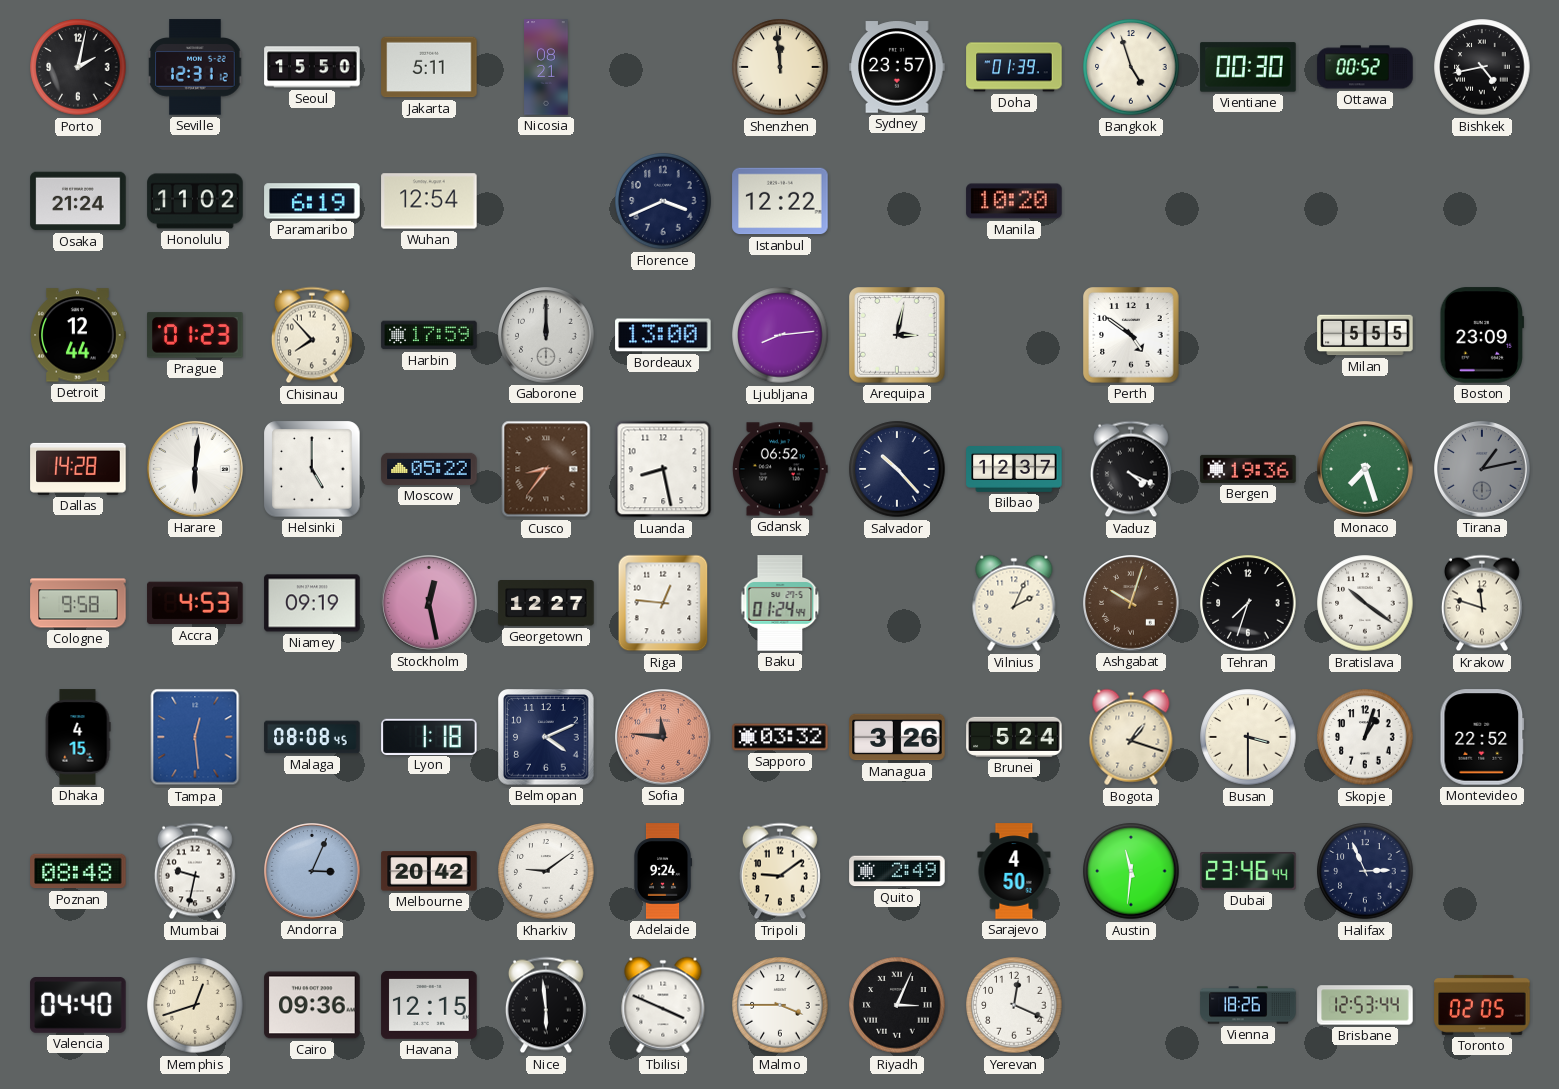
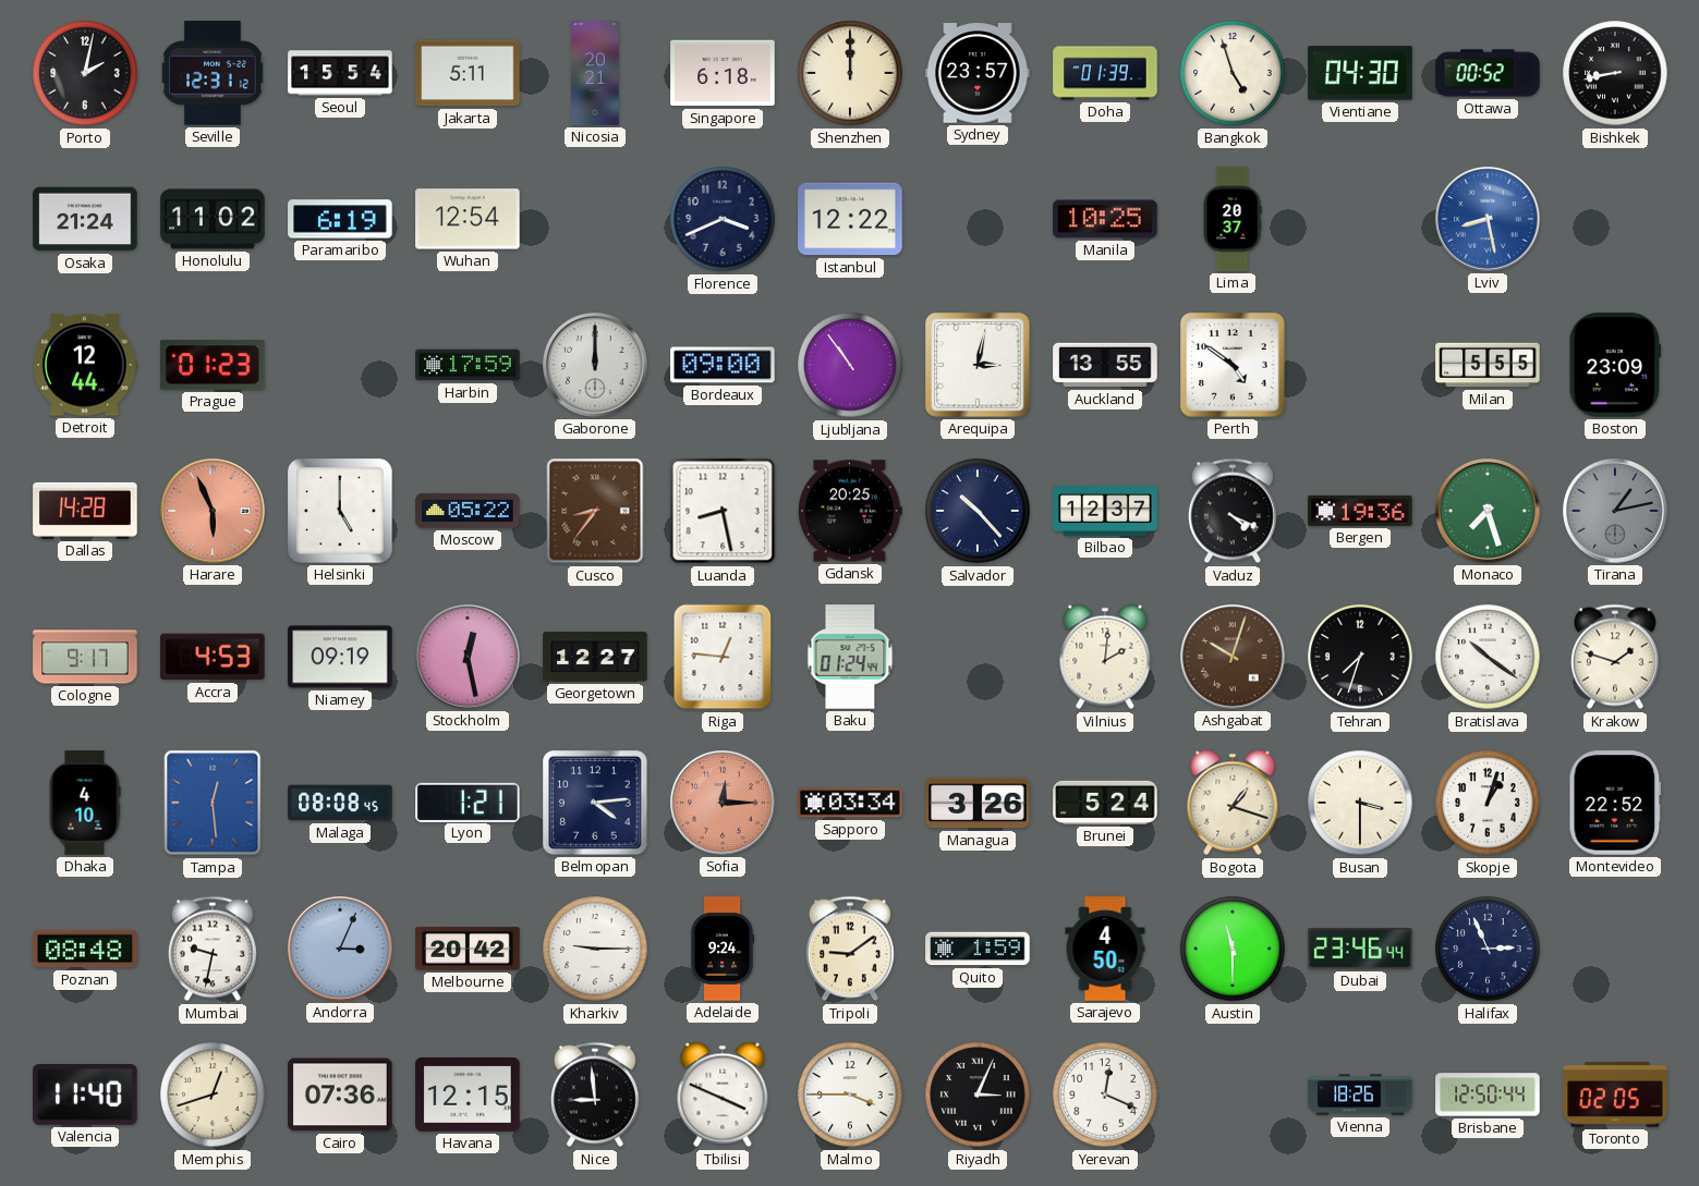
Seoul: 15:50 -> 15:54
Nicosia: 08:21 -> 20:21
Singapore: none -> 6:18
Shenzhen: 11:59 -> 12:00
Vientiane: 00:30 -> 04:30
Bishkek: 4:43 -> 8:43
Manila: 10:20 -> 10:25
Lima: none -> 20:37
Lviv: none -> 8:28
Chisinau: 7:53 -> none
Bordeaux: 13:00 -> 09:00
Ljubljana: 8:14 -> 10:54
Auckland: none -> 13:55
Harare: 6:01 -> 5:56
Harare dial: white -> salmon
Gdansk: 06:52 -> 20:25
Cologne: 9:58 -> 9:17
Vilnius: 2:04 -> 2:01
Krakow: 11:48 -> 1:48
Dhaka: 4:15 -> 4:10
Lyon: 1:18 -> 1:21
Belmopan: 4:11 -> 4:14
Sofia: 11:46 -> 12:15
Sapporo: 03:32 -> 03:34
Kharkiv: 9:09 -> 9:15
Quito: 2:49 -> 1:59
Austin: 11:31 -> 11:30
Valencia: 04:40 -> 11:40
Cairo: 09:36 -> 07:36
Nice: 5:59 -> 8:59
Brisbane: 12:53 -> 12:50
